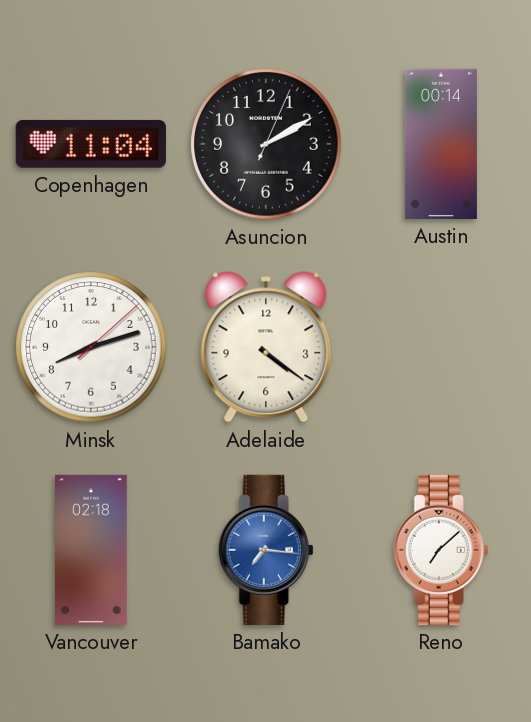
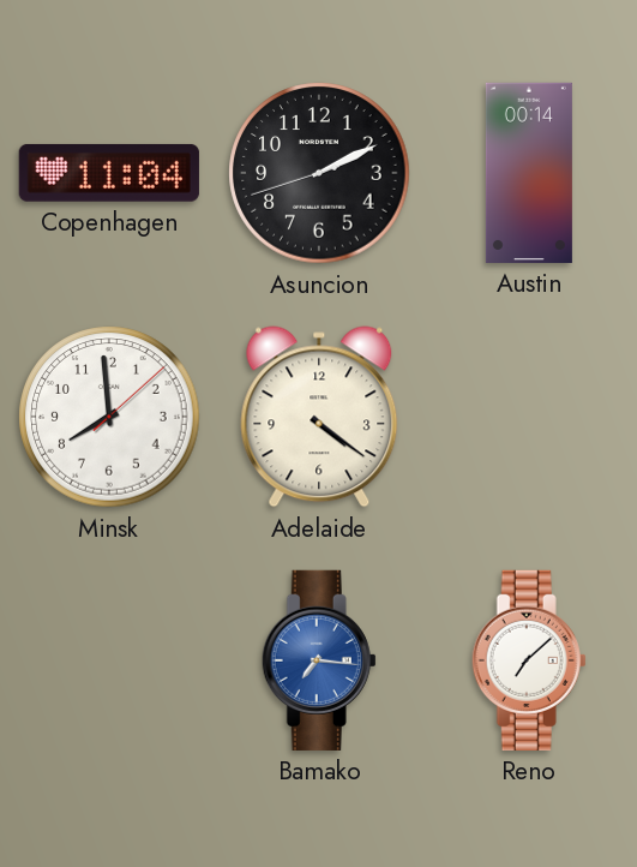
Asuncion: 2:10:04 -> 2:10:42
Minsk: 8:12 -> 7:59
Vancouver: 02:18 -> none
